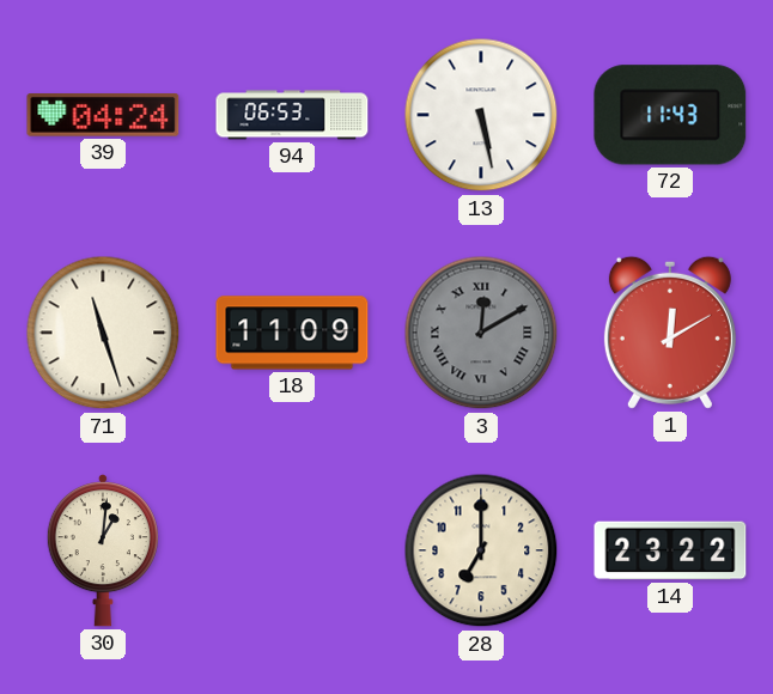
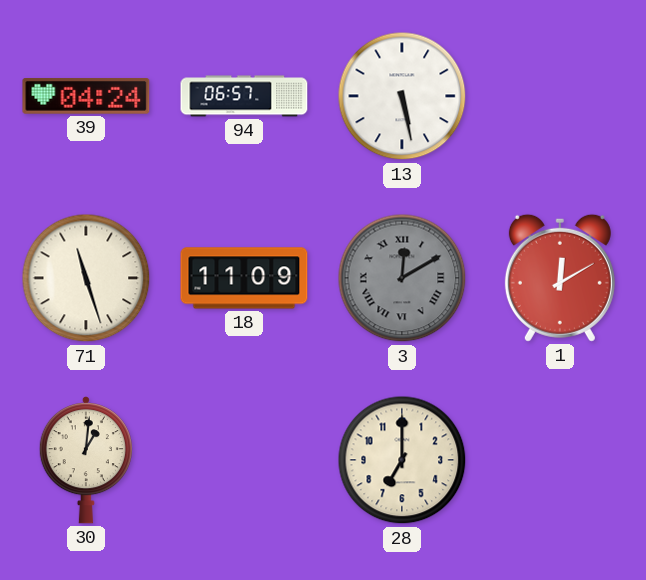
94: 06:53 -> 06:57
72: 11:43 -> none
14: 23:22 -> none
